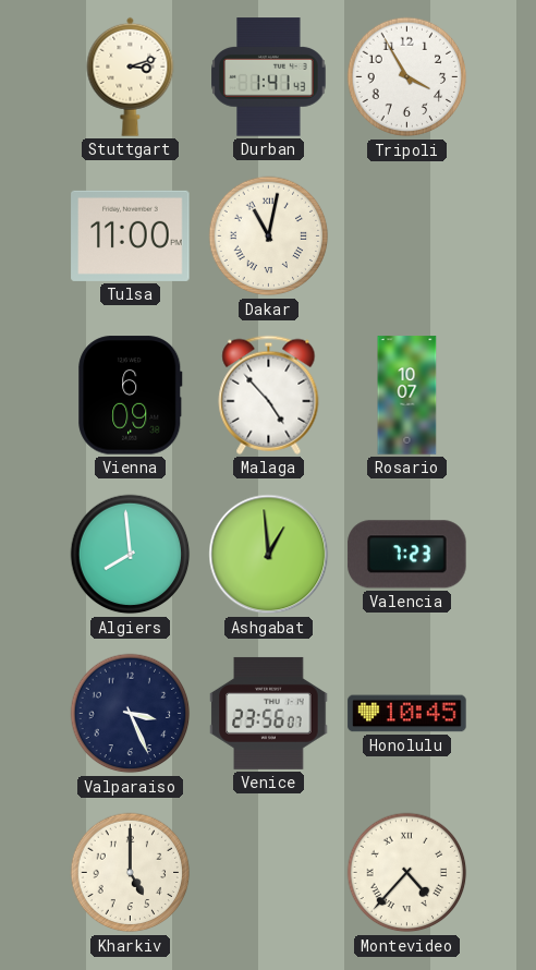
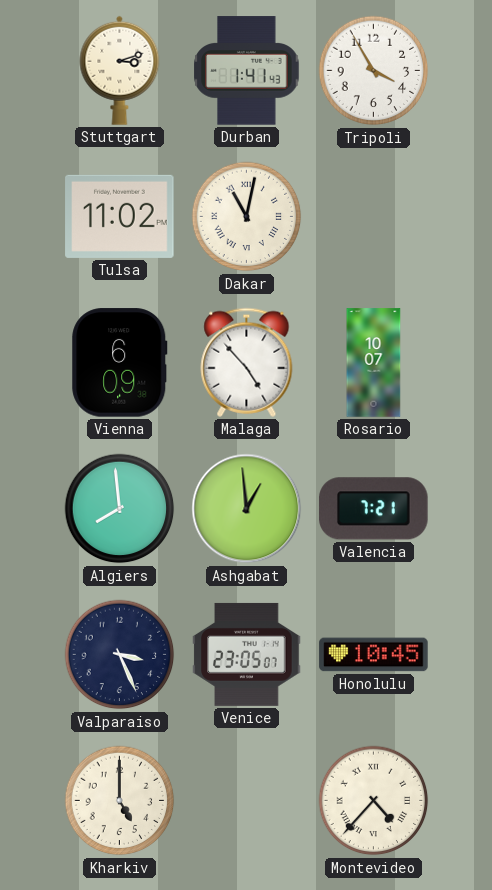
Tulsa: 11:00 -> 11:02
Valencia: 7:23 -> 7:21
Venice: 23:56 -> 23:05
